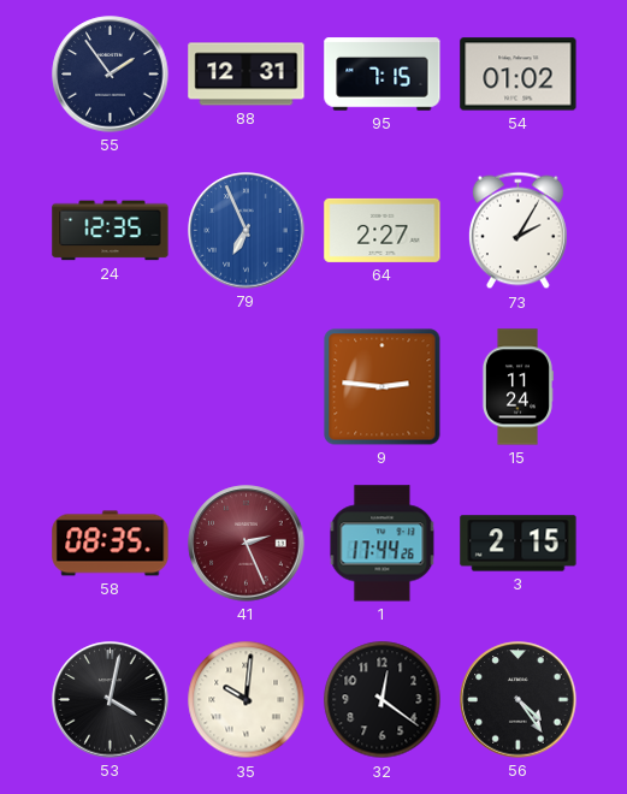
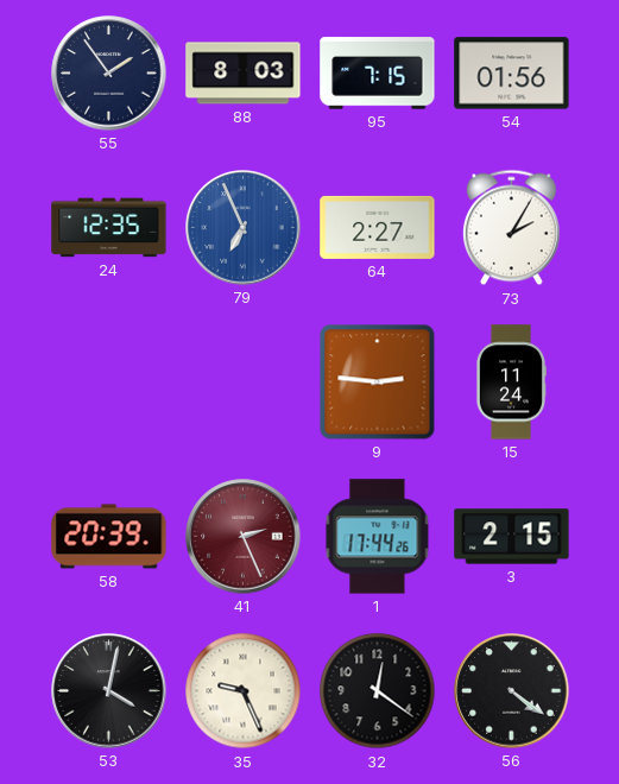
88: 12:31 -> 8:03
54: 01:02 -> 01:56
58: 08:35 -> 20:39
35: 10:01 -> 9:26
56: 4:24 -> 4:21
